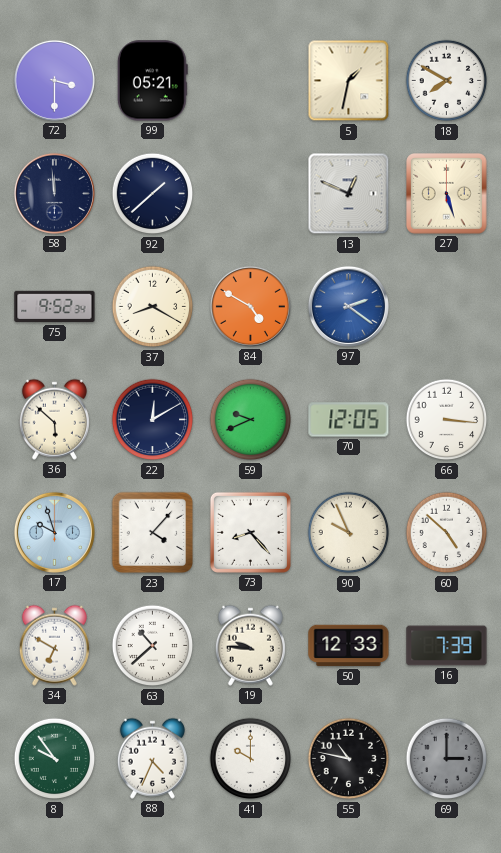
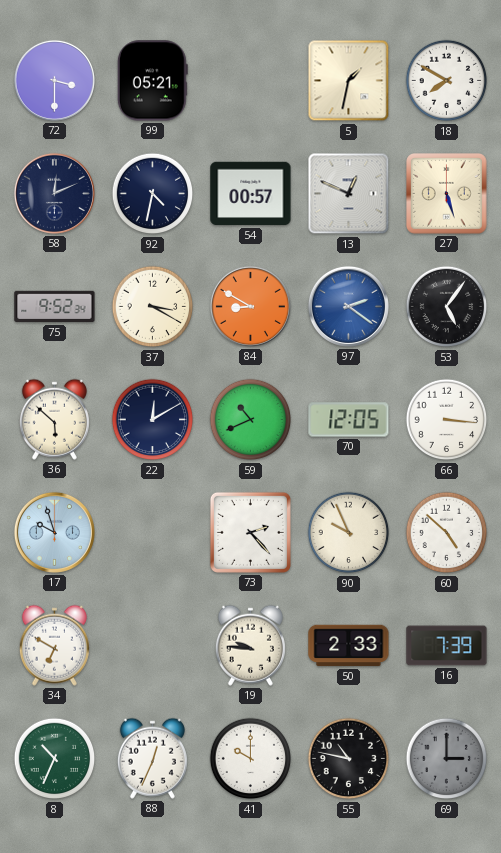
58: 11:59 -> 12:11
92: 1:38 -> 4:32
54: none -> 00:57
37: 8:20 -> 3:20
84: 4:50 -> 8:50
53: none -> 5:06
59: 9:41 -> 10:41
23: 4:07 -> none
73: 8:23 -> 2:23
63: 10:38 -> none
50: 12:33 -> 2:33
8: 9:54 -> 10:34
88: 4:34 -> 12:34
